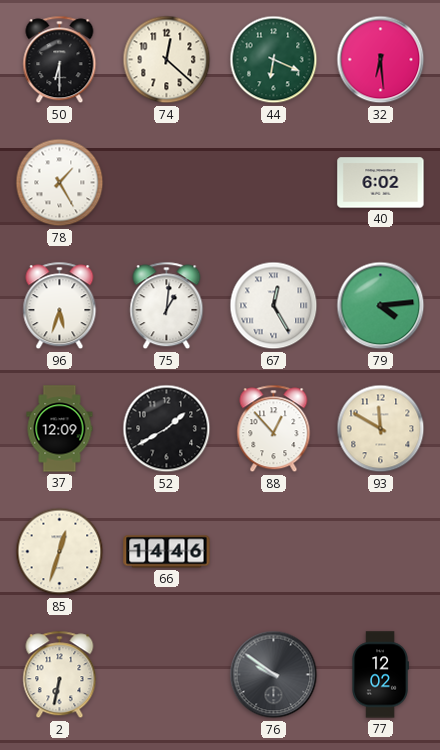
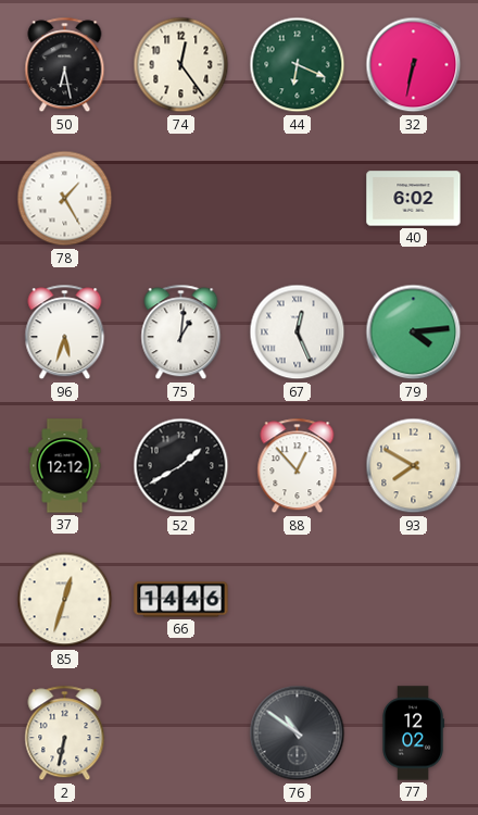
50: 6:30 -> 6:28
74: 12:22 -> 12:24
32: 6:29 -> 6:32
67: 12:25 -> 12:26
37: 12:09 -> 12:12
93: 11:50 -> 7:50
76: 9:51 -> 10:51
